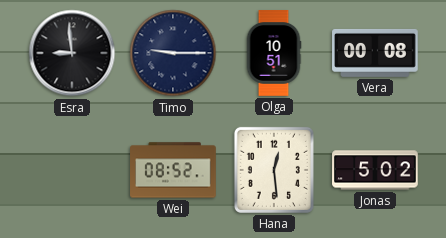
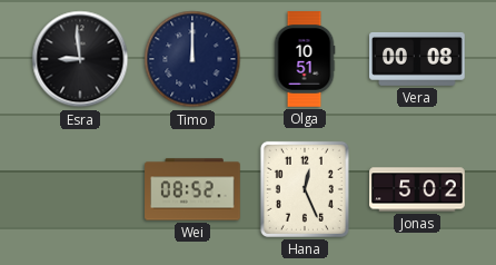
Timo: 9:15 -> 12:00
Hana: 12:29 -> 12:26
